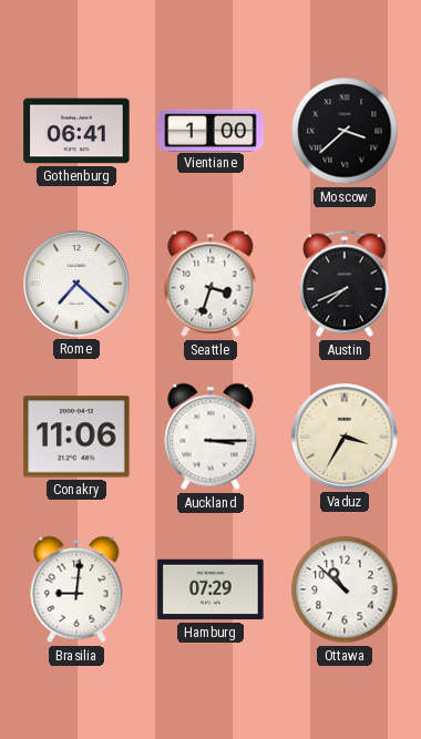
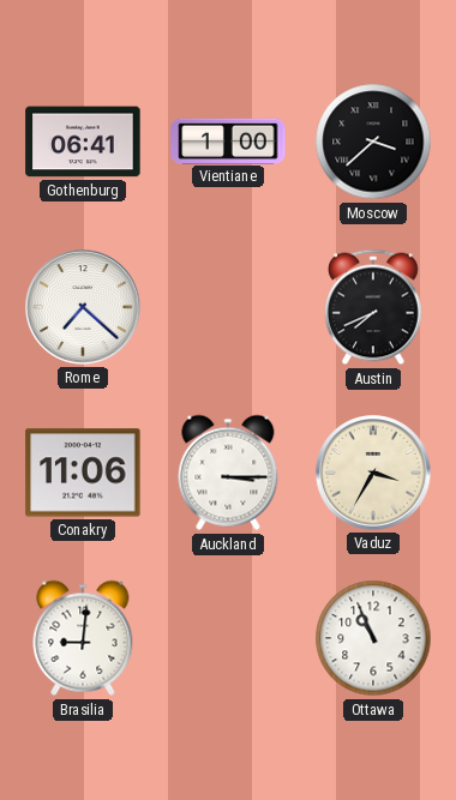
Seattle: 3:33 -> none
Hamburg: 07:29 -> none
Ottawa: 10:52 -> 10:56
